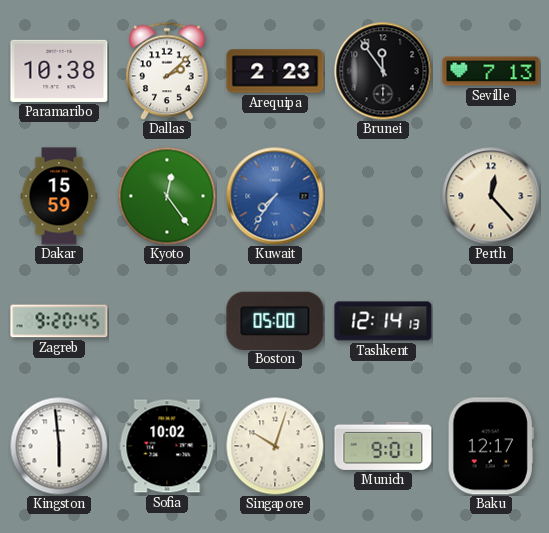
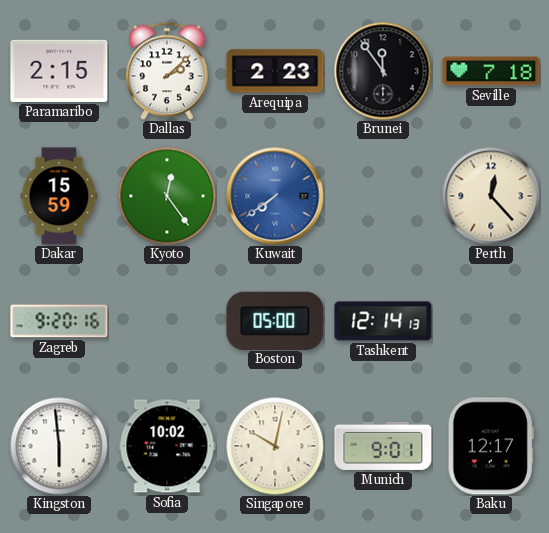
Paramaribo: 10:38 -> 2:15
Seville: 7:13 -> 7:18
Kuwait: 7:36 -> 7:39
Zagreb: 9:20:45 -> 9:20:16
Singapore: 10:03 -> 10:02
